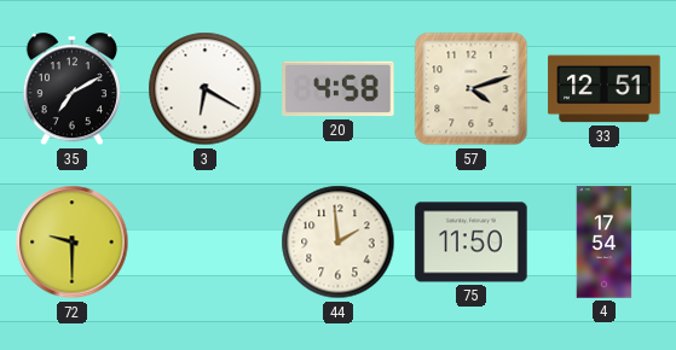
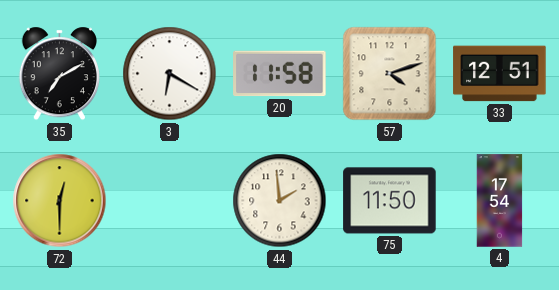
20: 4:58 -> 11:58
72: 9:30 -> 12:30
